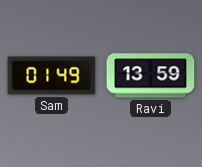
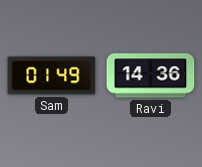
Ravi: 13:59 -> 14:36
